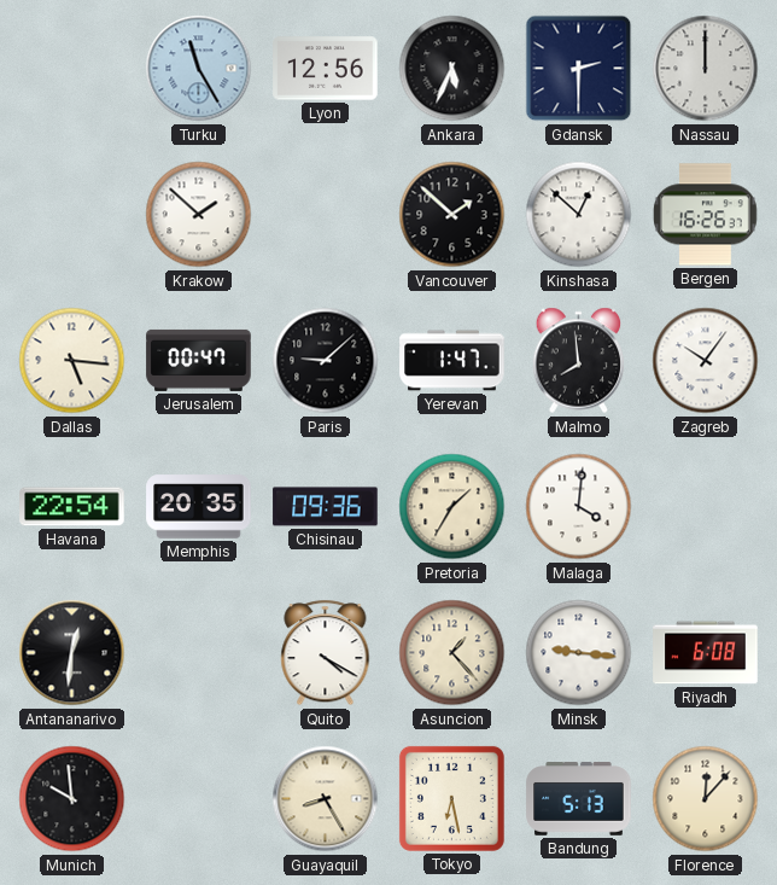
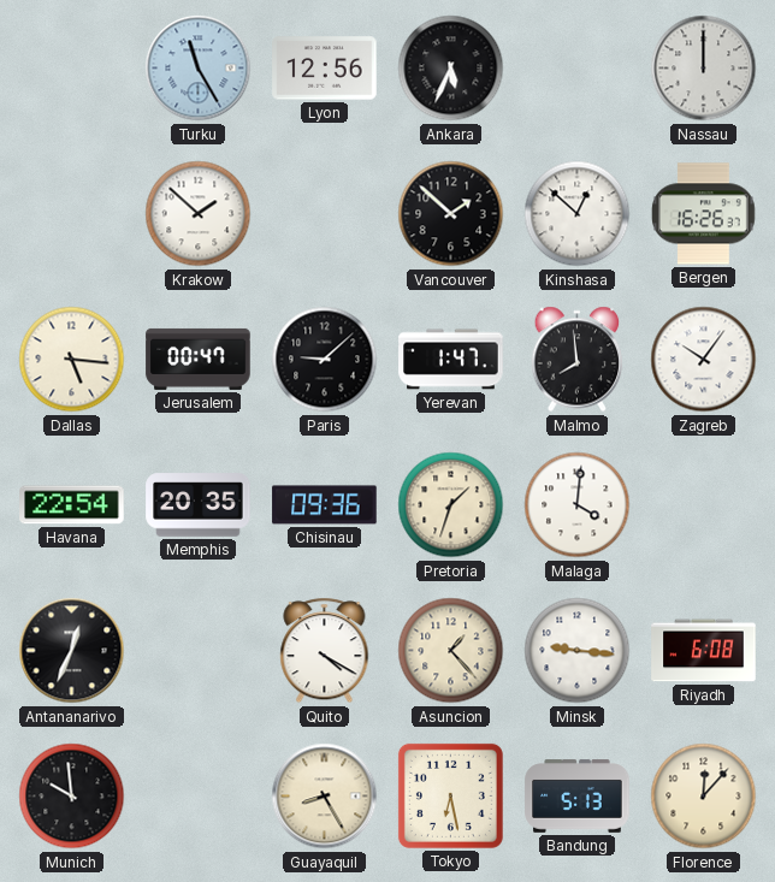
Gdansk: 2:30 -> none
Pretoria: 1:35 -> 1:33
Antananarivo: 12:31 -> 12:34
